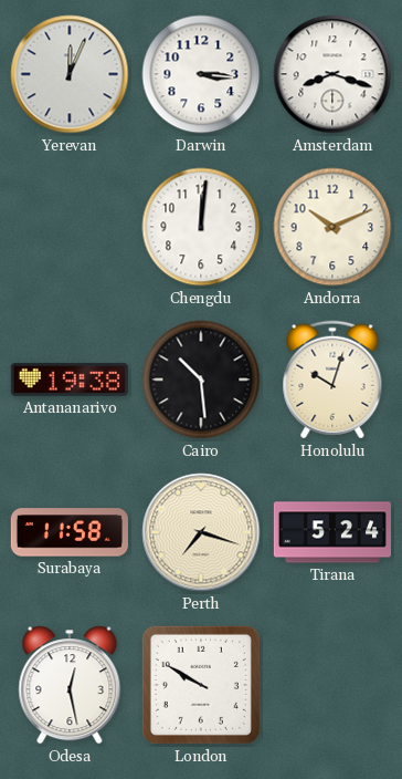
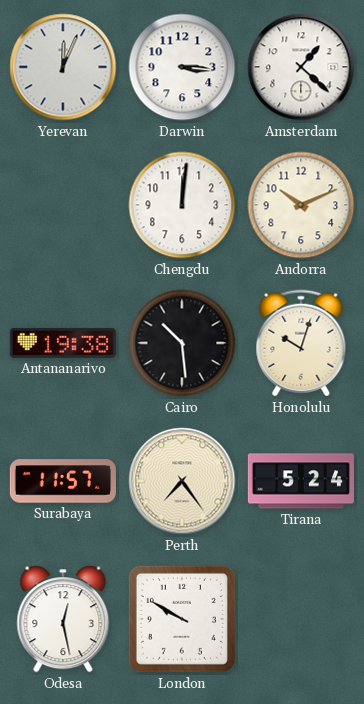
Amsterdam: 8:18 -> 1:22
Surabaya: 11:58 -> 11:57
Perth: 7:18 -> 7:24
